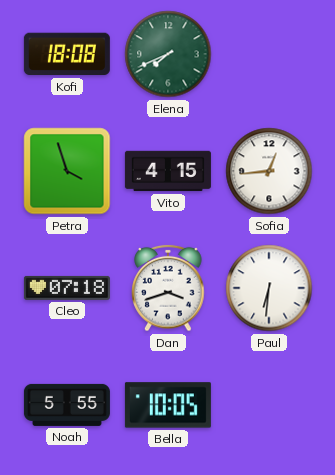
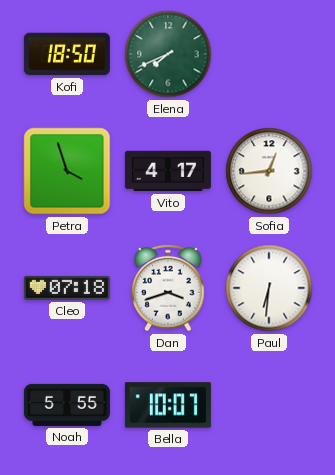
Kofi: 18:08 -> 18:50
Vito: 4:15 -> 4:17
Bella: 10:05 -> 10:07
